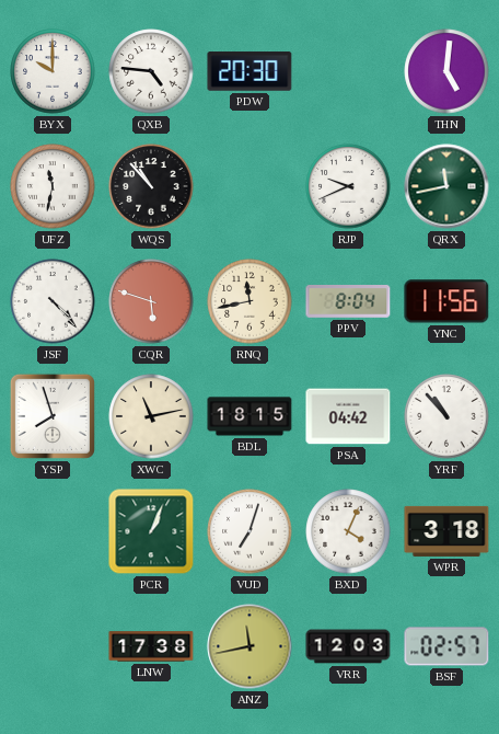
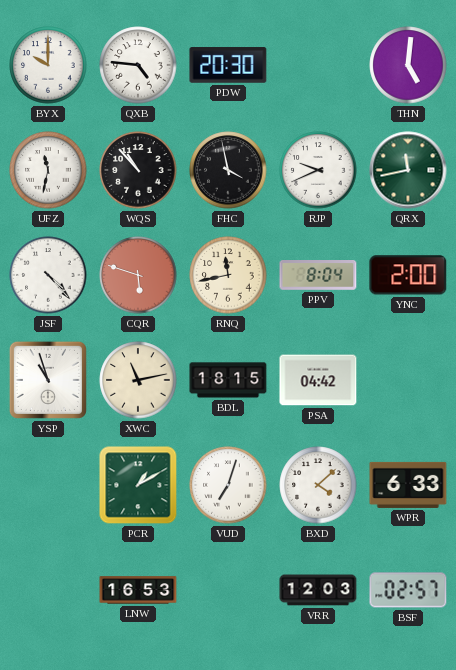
FHC: none -> 3:58
YNC: 11:56 -> 2:00
YSP: 7:57 -> 10:57
YRF: 10:53 -> none
PCR: 1:04 -> 1:10
BXD: 4:04 -> 4:08
WPR: 3:18 -> 6:33
LNW: 17:38 -> 16:53
ANZ: 11:43 -> none
